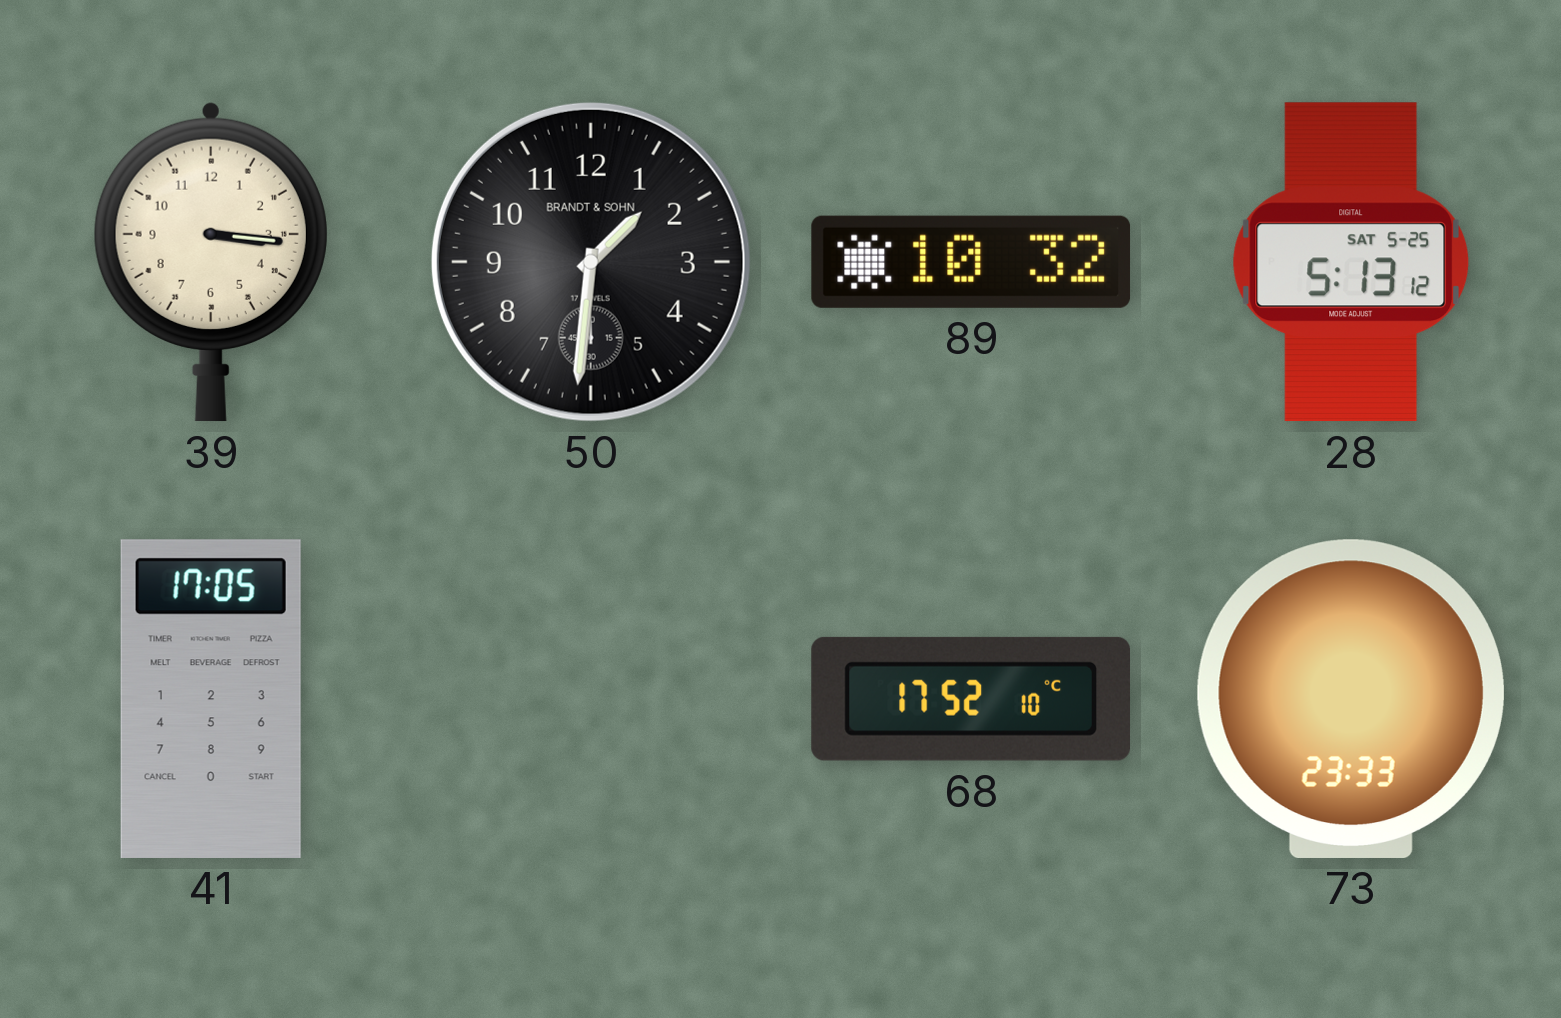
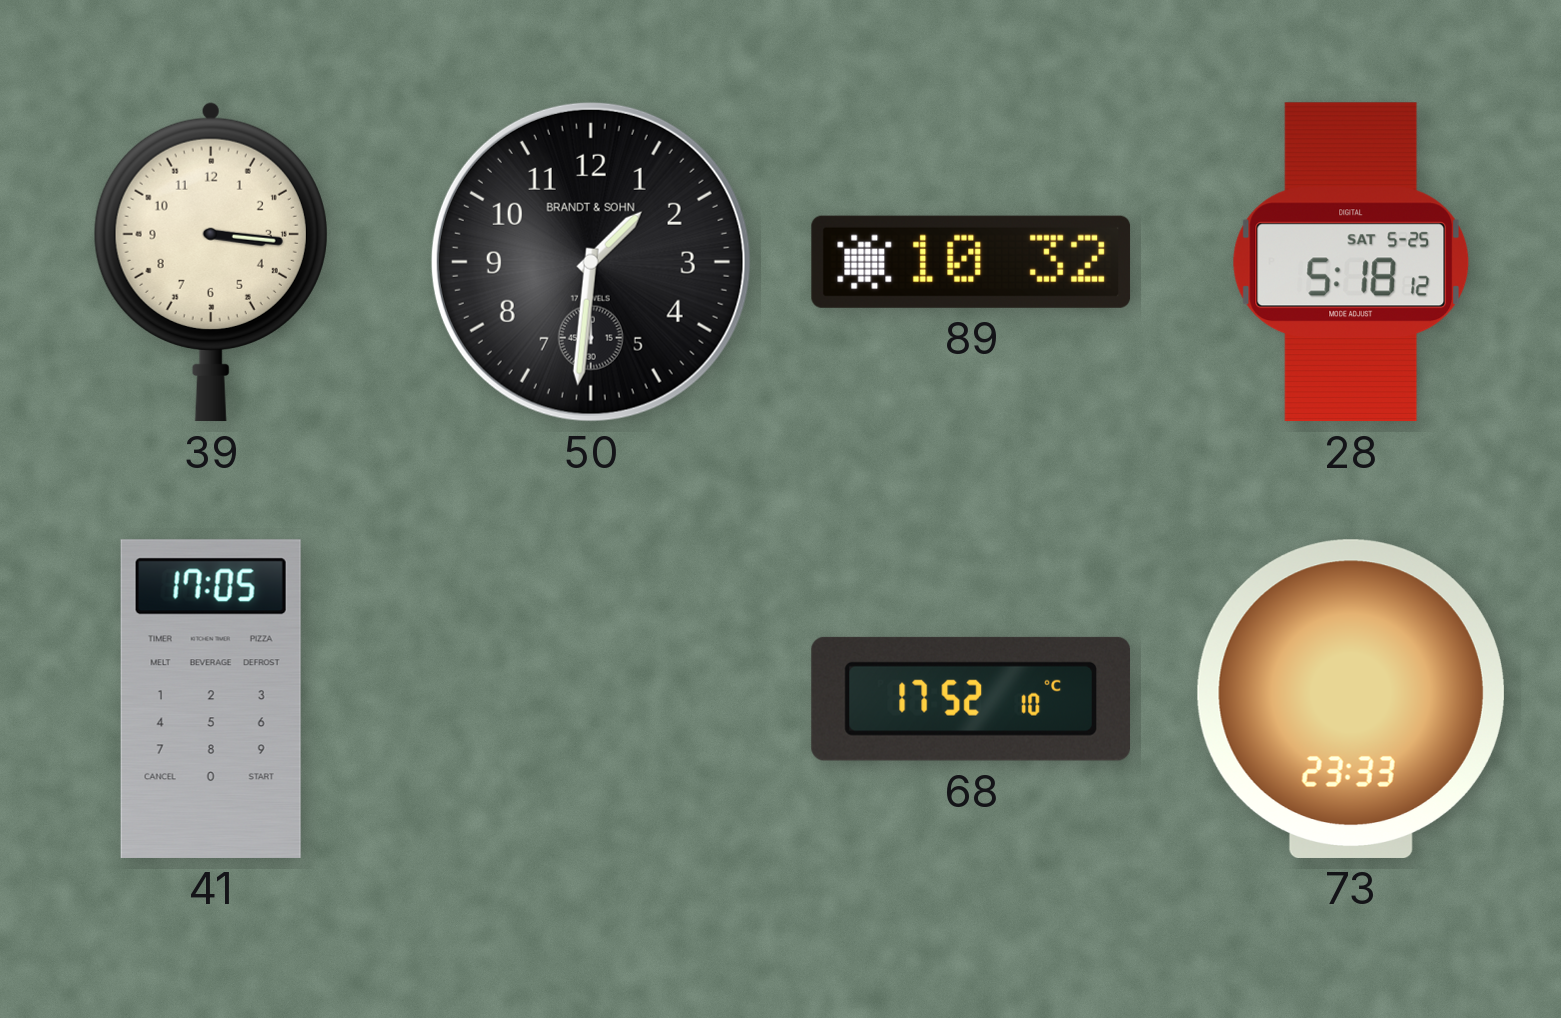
28: 5:13 -> 5:18
